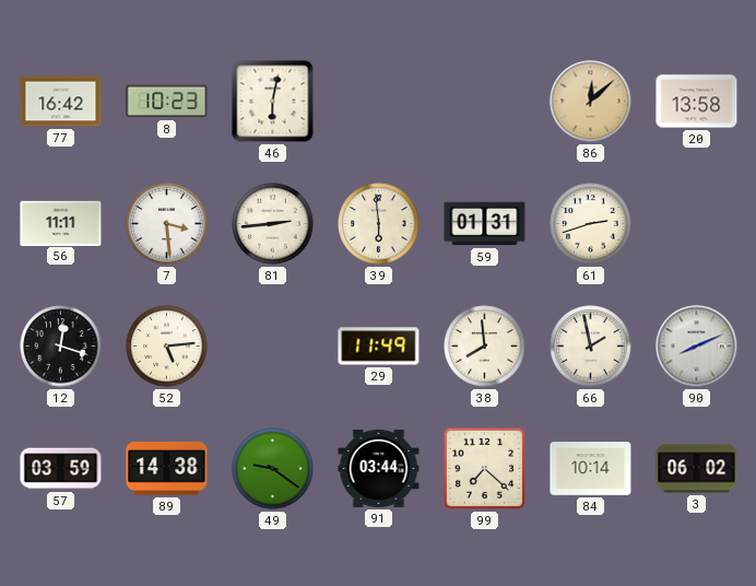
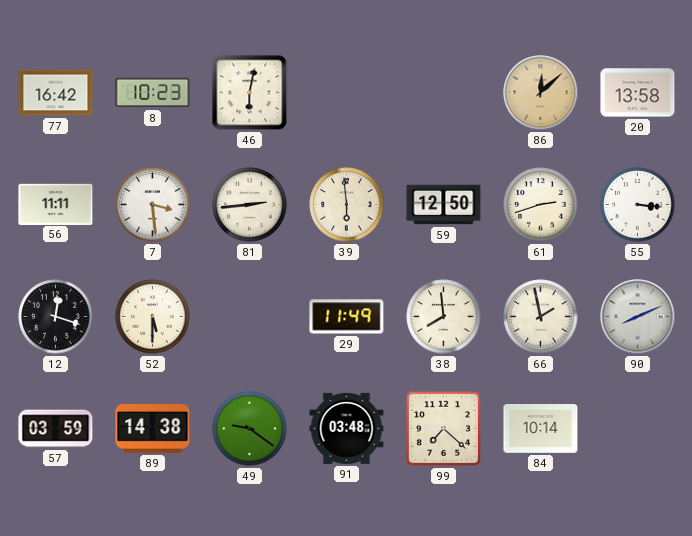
59: 01:31 -> 12:50
55: none -> 3:16
52: 5:14 -> 5:30
91: 03:44 -> 03:48
3: 06:02 -> none
